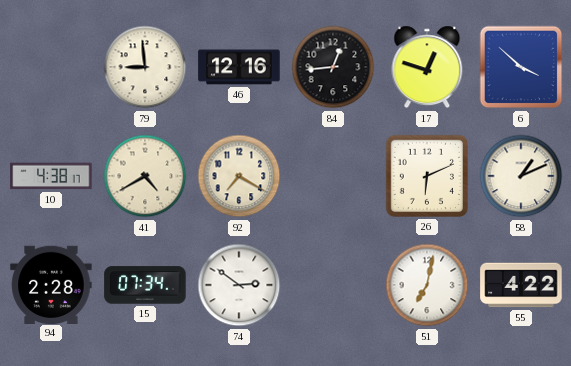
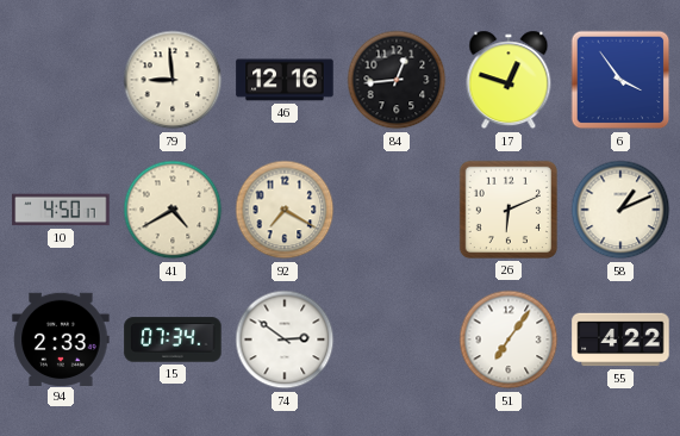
6: 3:52 -> 3:54
10: 4:38 -> 4:50
94: 2:28 -> 2:33
51: 7:02 -> 7:06
